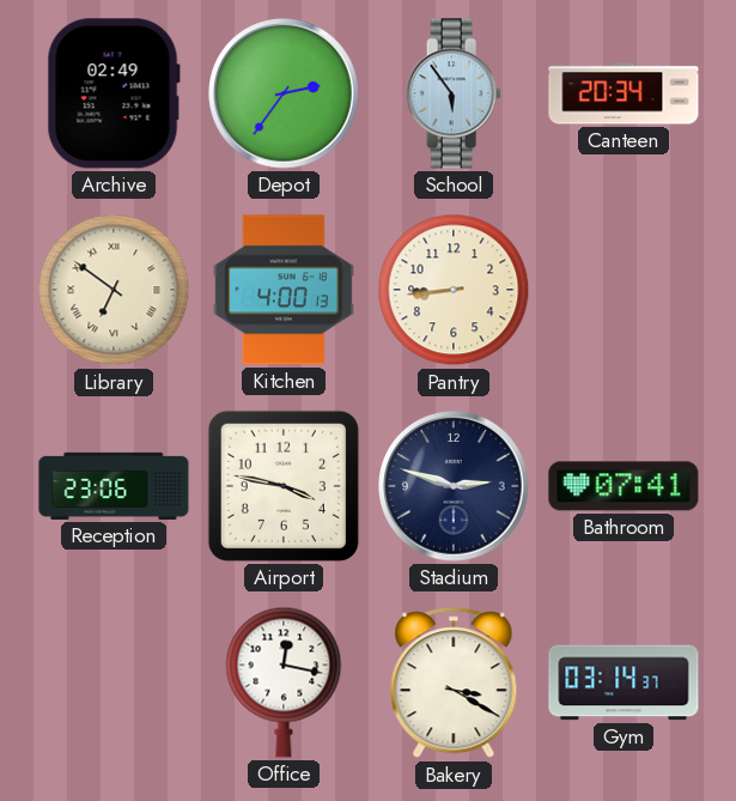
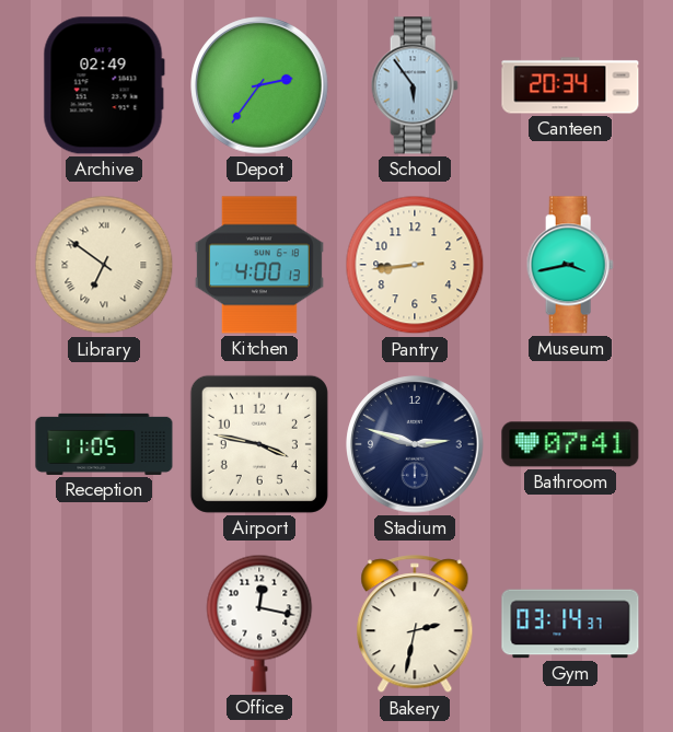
Museum: none -> 3:43
Reception: 23:06 -> 11:05
Bakery: 3:20 -> 2:32
